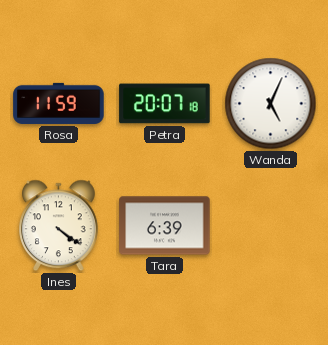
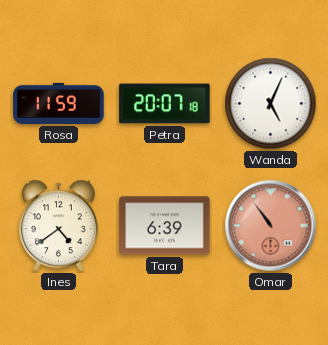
Ines: 4:21 -> 4:39
Omar: none -> 10:54
